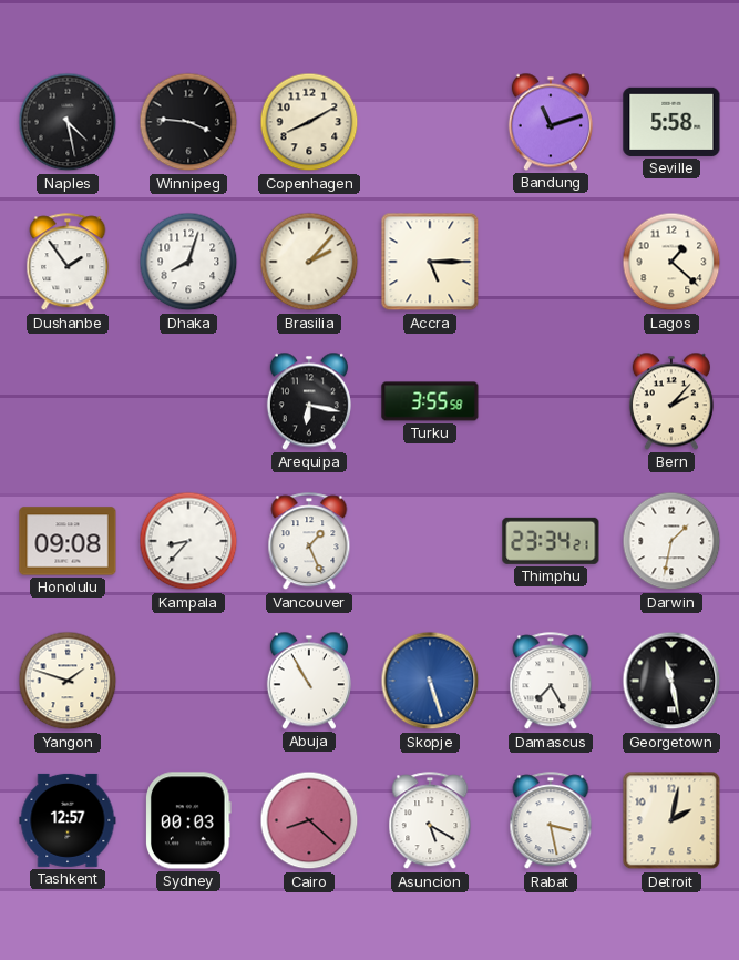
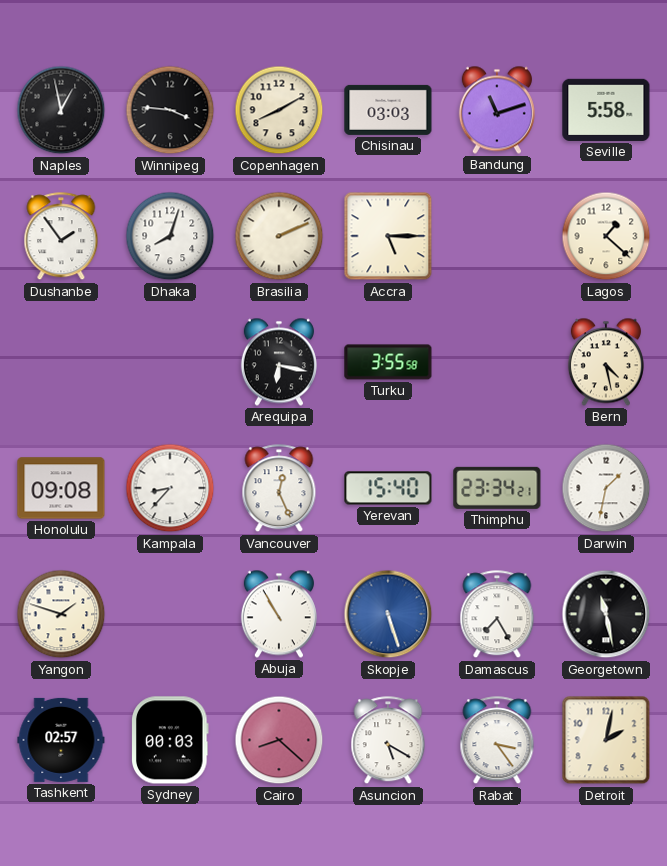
Naples: 4:28 -> 12:58
Chisinau: none -> 03:03
Brasilia: 2:07 -> 2:11
Bern: 2:07 -> 4:28
Vancouver: 1:26 -> 12:26
Yerevan: none -> 15:40
Tashkent: 12:57 -> 02:57
Rabat: 3:28 -> 3:24
